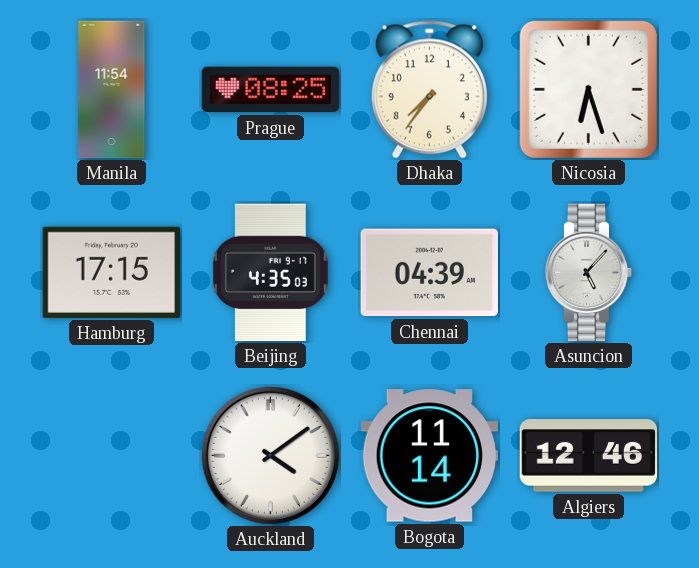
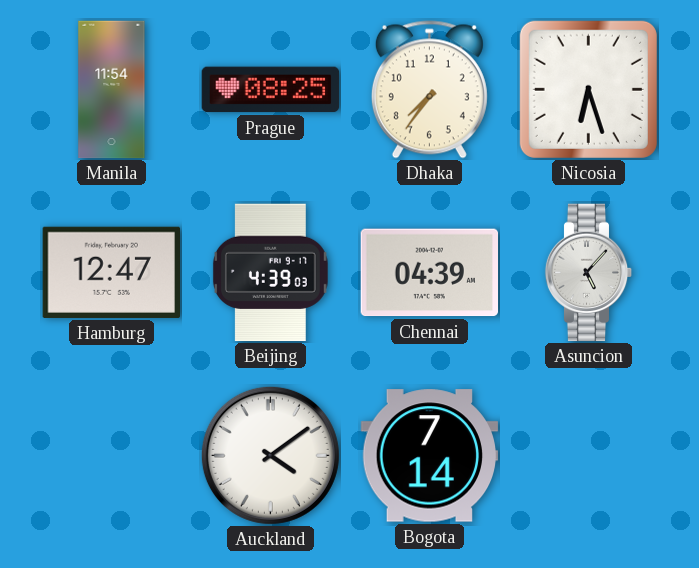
Hamburg: 17:15 -> 12:47
Beijing: 4:35 -> 4:39
Bogota: 11:14 -> 7:14
Algiers: 12:46 -> none
